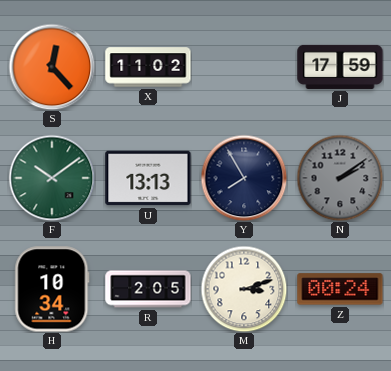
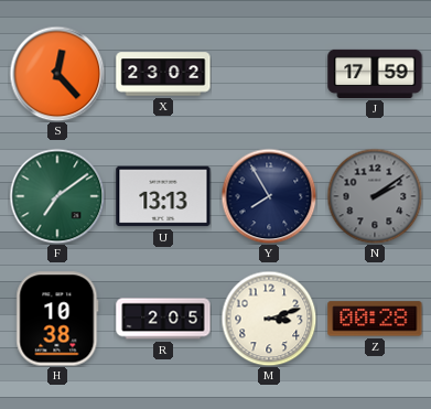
X: 11:02 -> 23:02
F: 10:09 -> 7:09
H: 10:34 -> 10:38
Z: 00:24 -> 00:28
